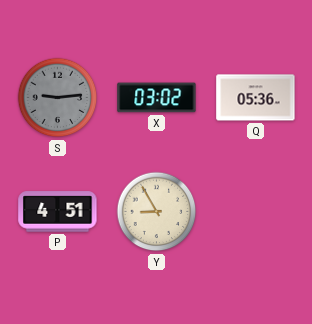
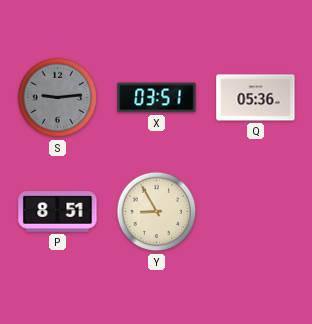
X: 03:02 -> 03:51
P: 4:51 -> 8:51
